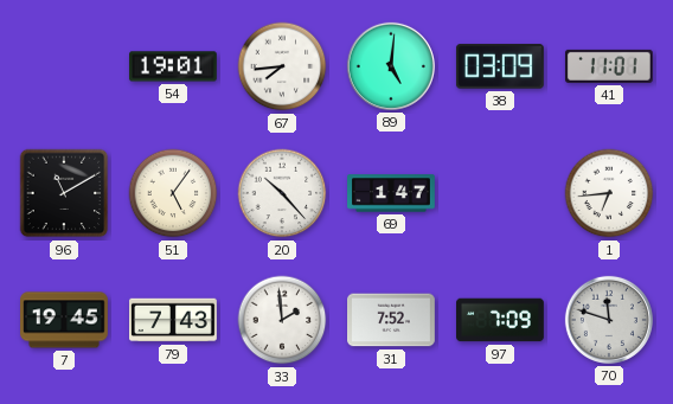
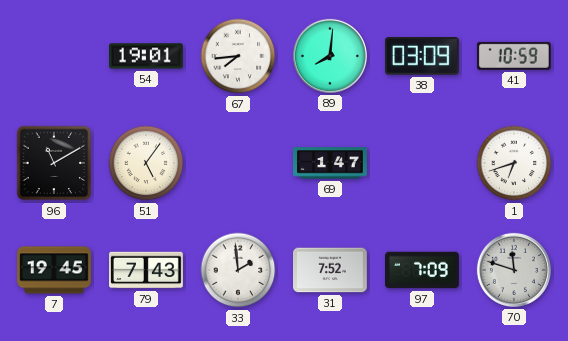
89: 5:01 -> 8:01
41: 11:01 -> 10:59
20: 10:23 -> none
1: 6:44 -> 6:42
